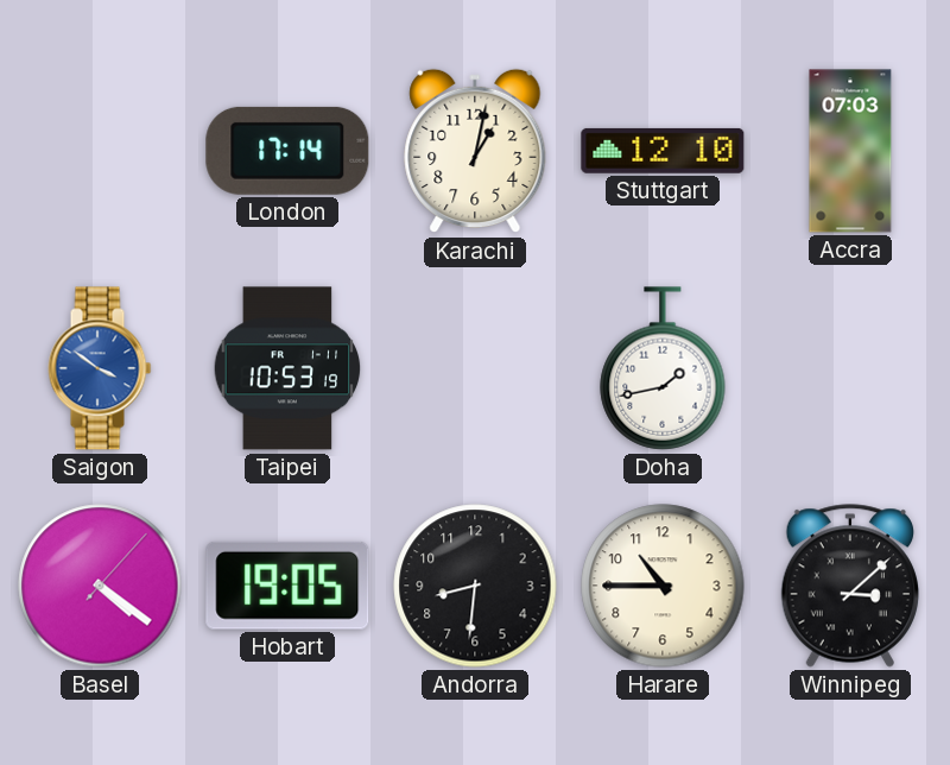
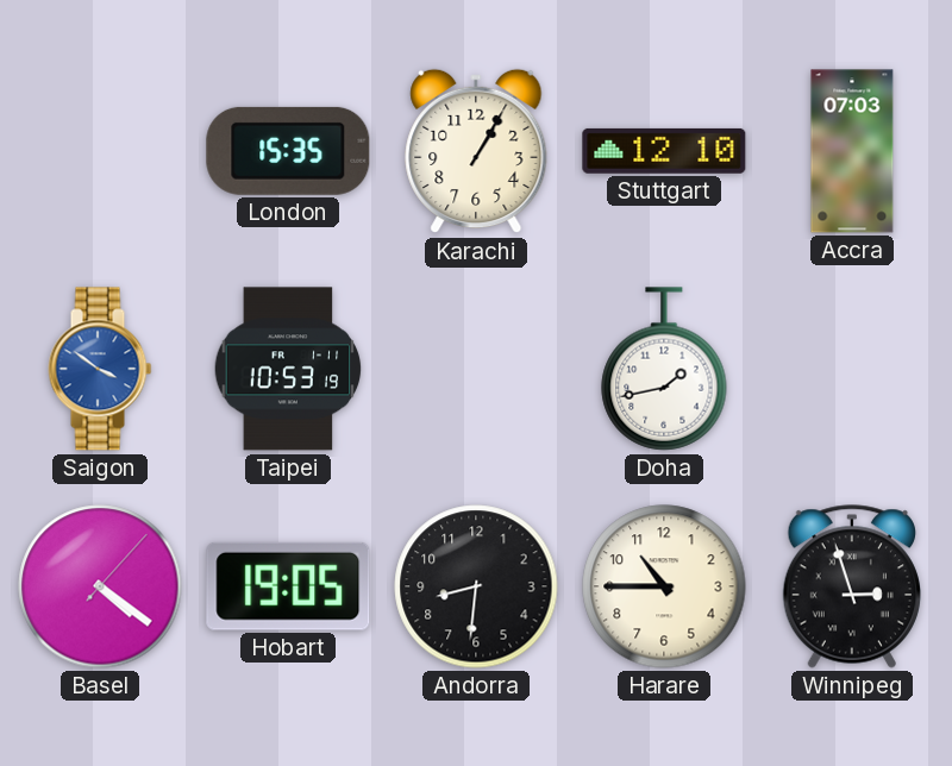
London: 17:14 -> 15:35
Karachi: 1:02 -> 1:05
Winnipeg: 3:08 -> 2:57
